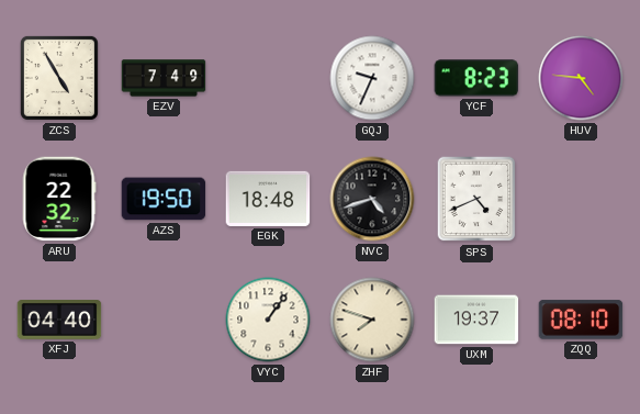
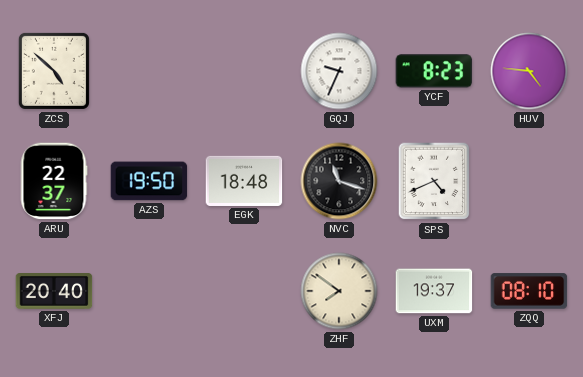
ZCS: 4:55 -> 4:52
EZV: 7:49 -> none
ARU: 22:32 -> 22:37
NVC: 4:42 -> 11:18
XFJ: 04:40 -> 20:40
VYC: 1:06 -> none
ZHF: 7:48 -> 7:51
